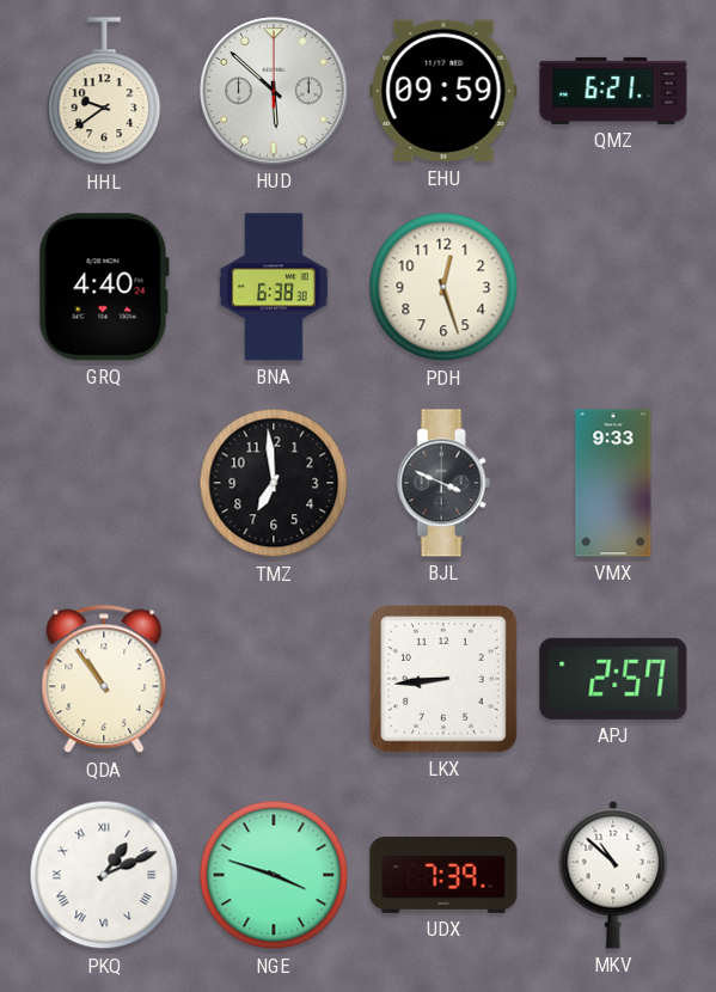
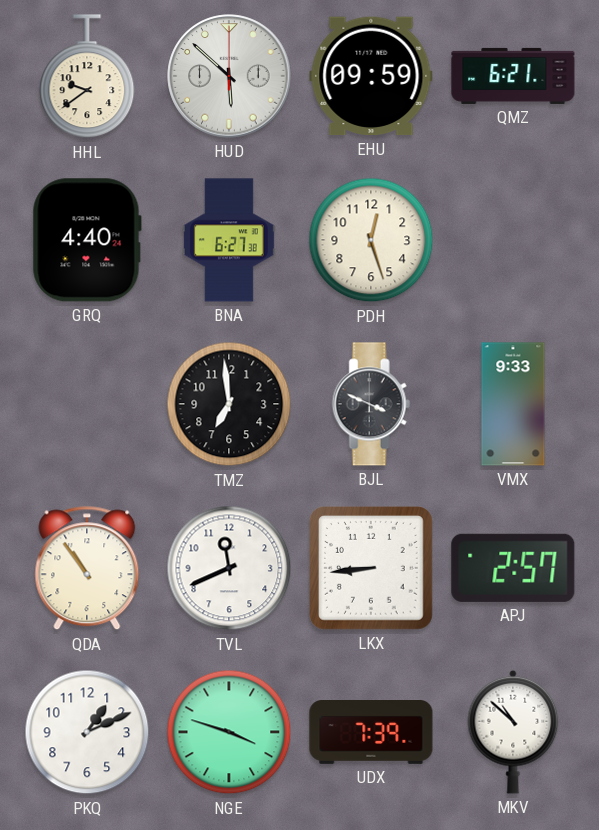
BNA: 6:38 -> 6:27
TVL: none -> 11:41
PKQ numerals: Roman -> Arabic
